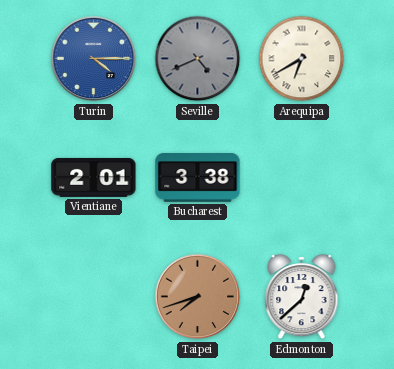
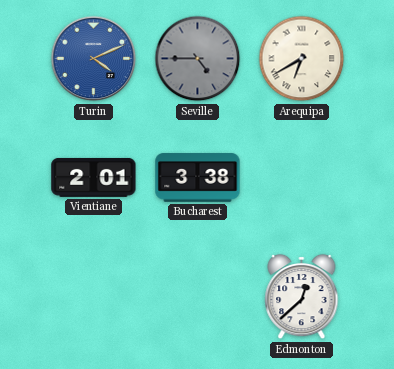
Turin: 4:15 -> 4:11
Seville: 4:41 -> 4:45
Taipei: 7:42 -> none
